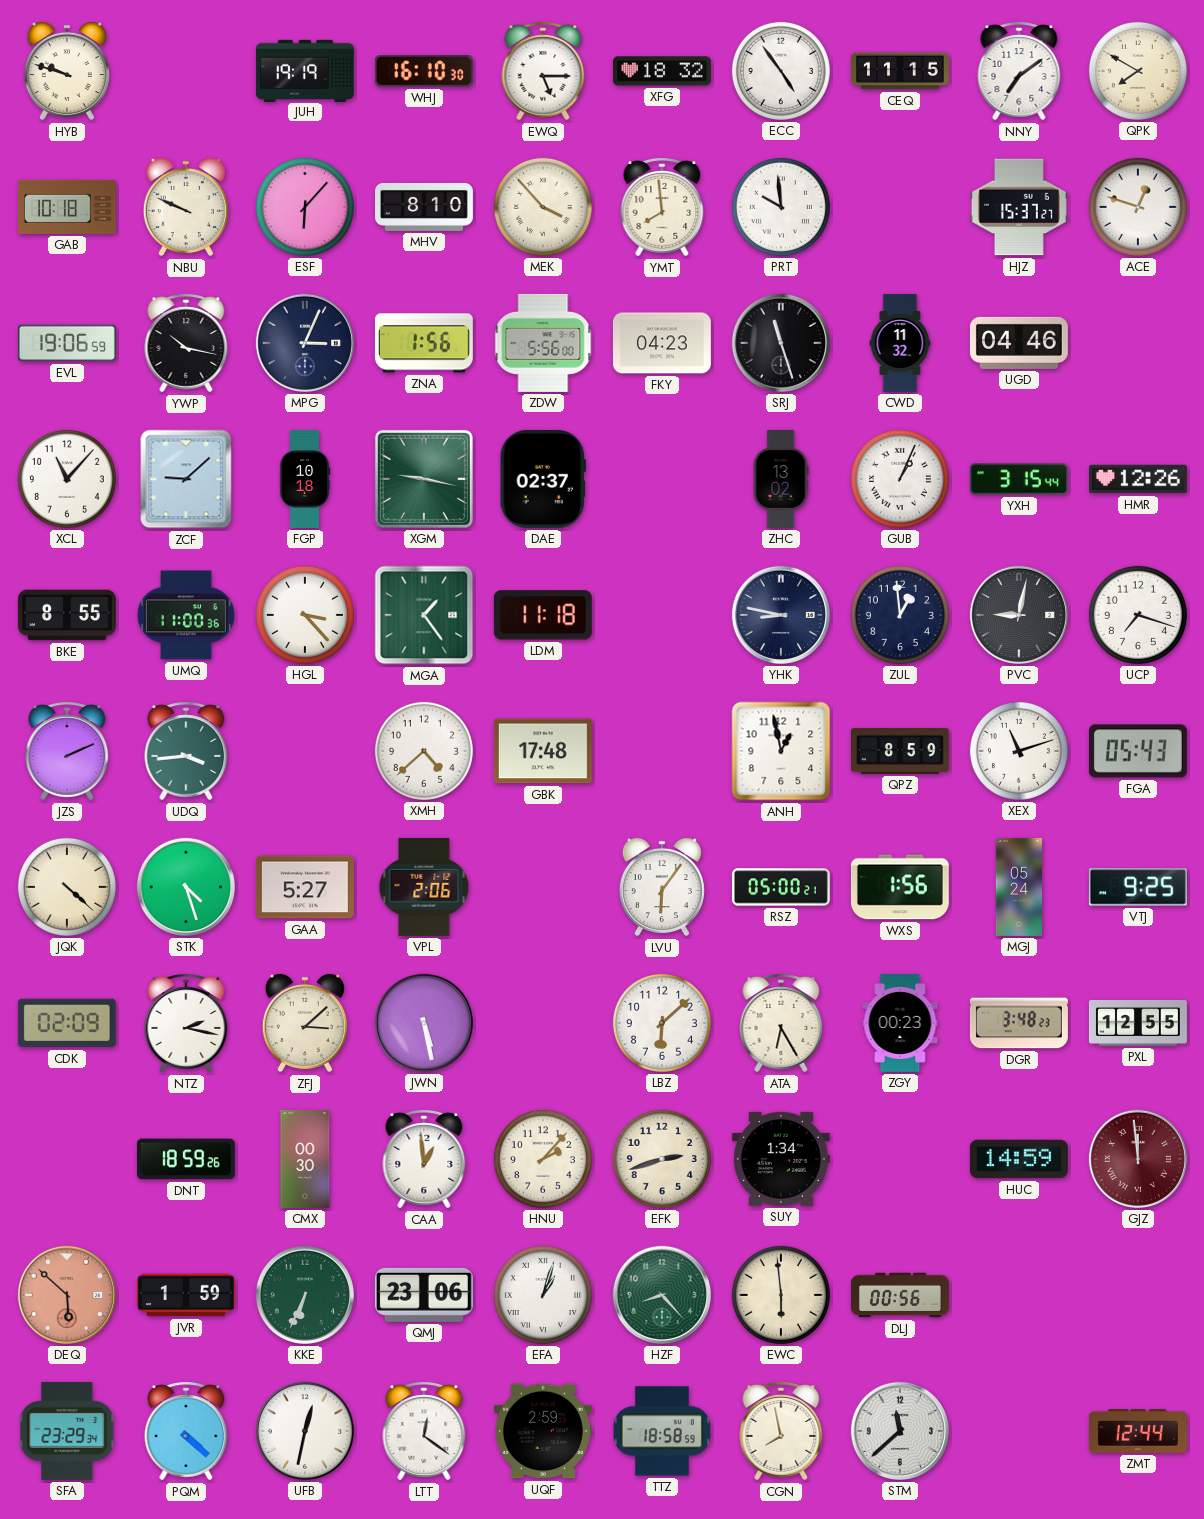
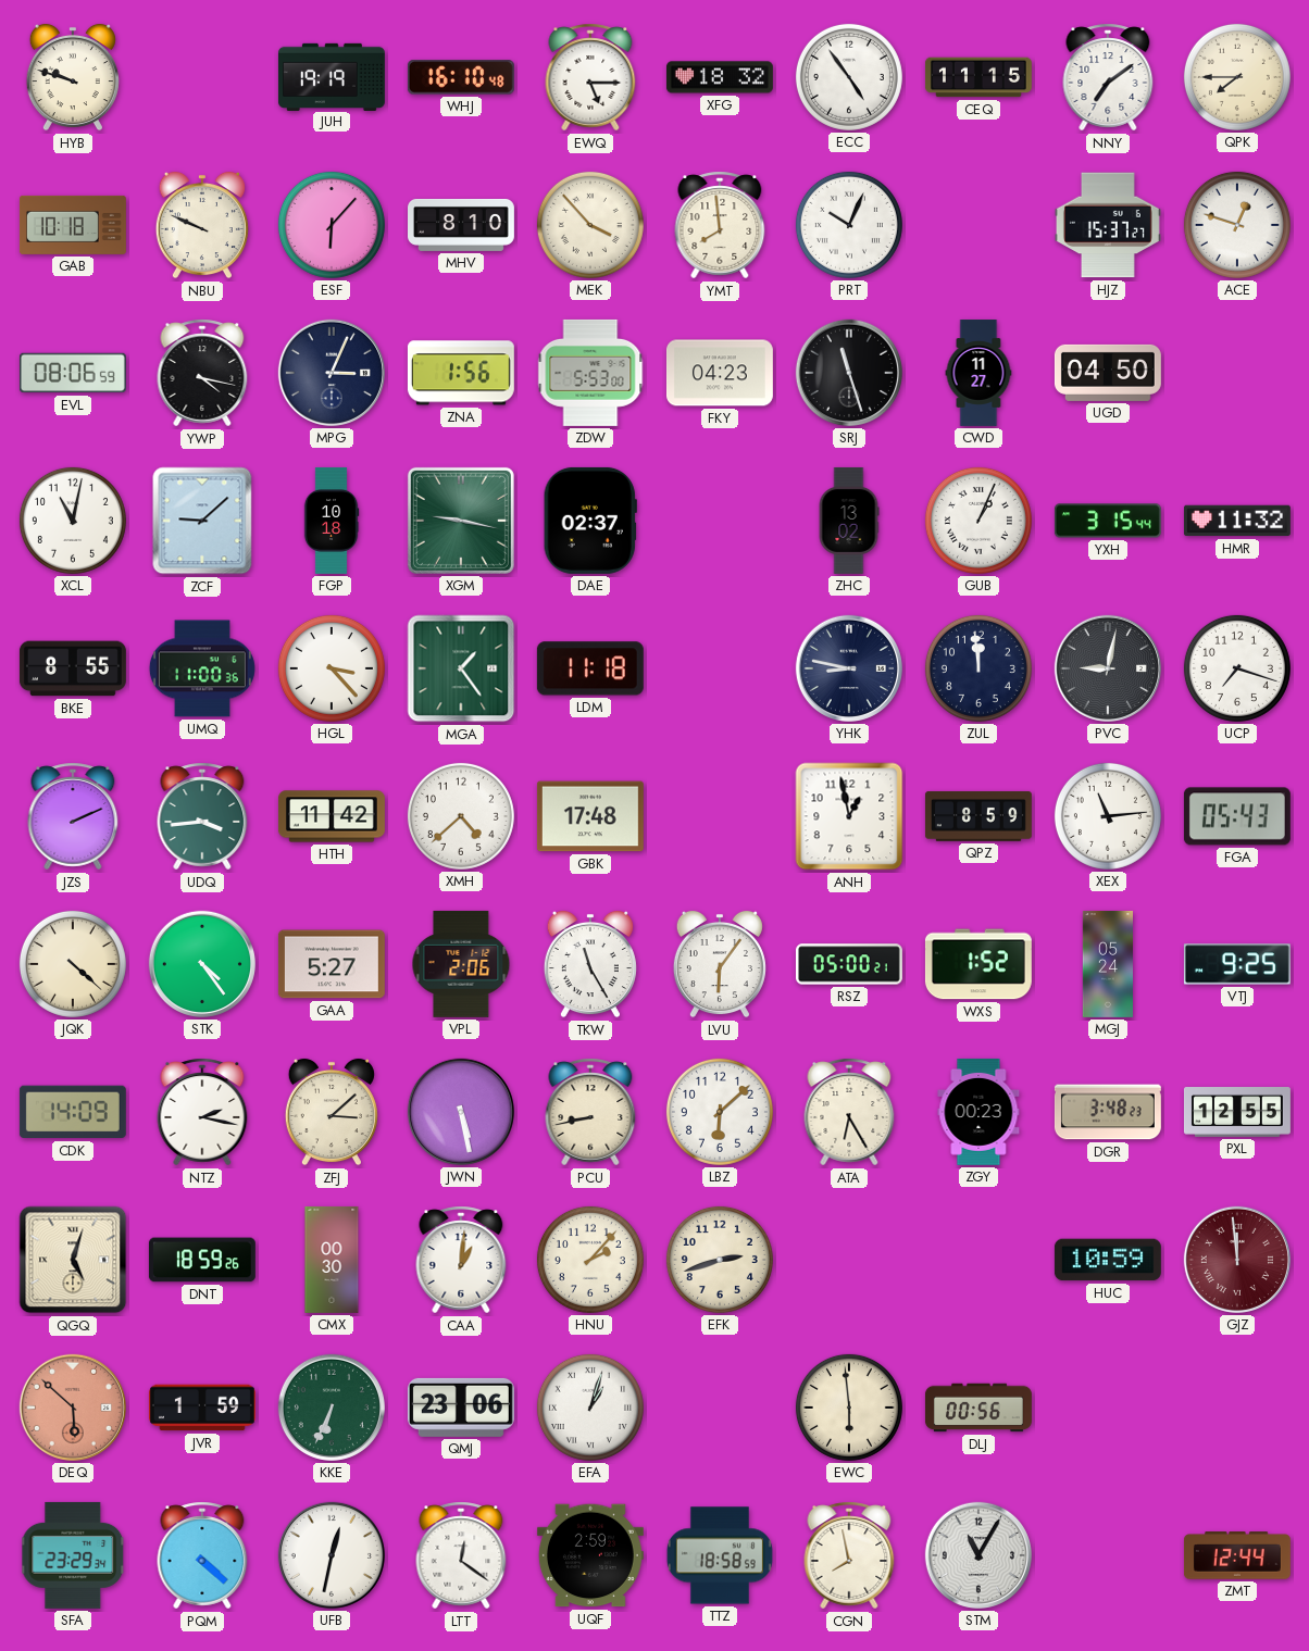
WHJ: 16:10:30 -> 16:10:48
QPK: 7:50 -> 7:45
PRT: 9:59 -> 10:04
EVL: 19:06 -> 08:06
YWP: 10:17 -> 4:17
ZDW: 5:56 -> 5:53
CWD: 11:32 -> 11:27
UGD: 04:46 -> 04:50
XCL: 11:07 -> 11:02
HMR: 12:26 -> 11:32
ZUL: 12:59 -> 11:59
HTH: none -> 11:42
XEX: 11:12 -> 11:14
STK: 4:27 -> 4:24
TKW: none -> 11:25
WXS: 1:56 -> 1:52
CDK: 02:09 -> 14:09
PCU: none -> 8:43
QGQ: none -> 5:03
CAA: 12:59 -> 1:01
SUY: 1:34 -> none
HUC: 14:59 -> 10:59
HZF: 8:23 -> none
STM: 11:38 -> 11:05
